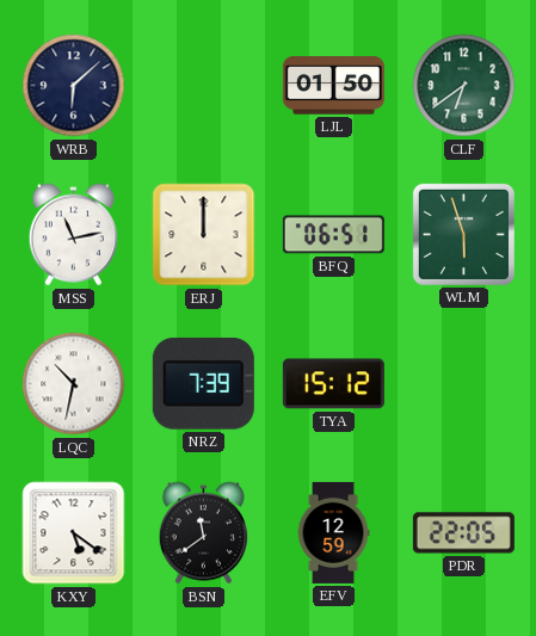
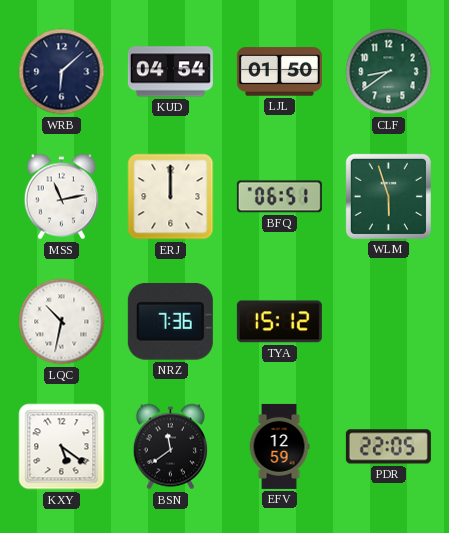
KUD: none -> 04:54
CLF: 6:39 -> 8:39
NRZ: 7:39 -> 7:36
